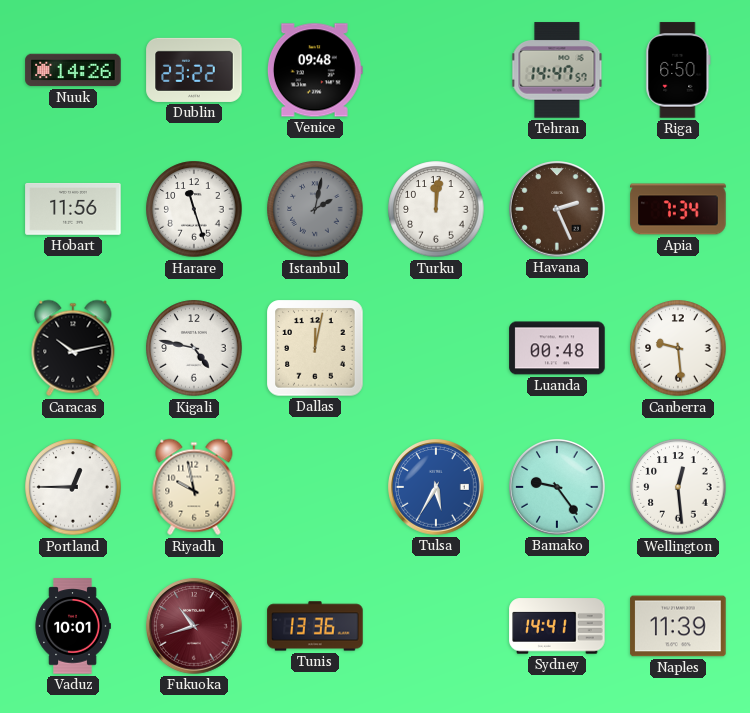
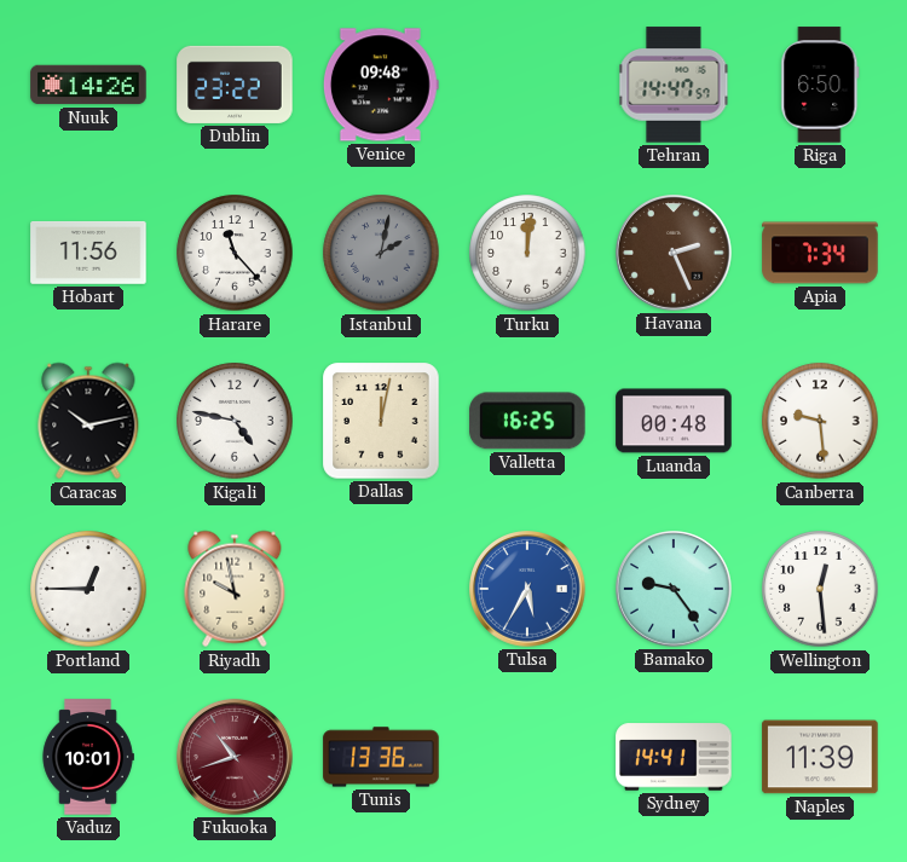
Harare: 11:27 -> 11:23
Valletta: none -> 16:25
